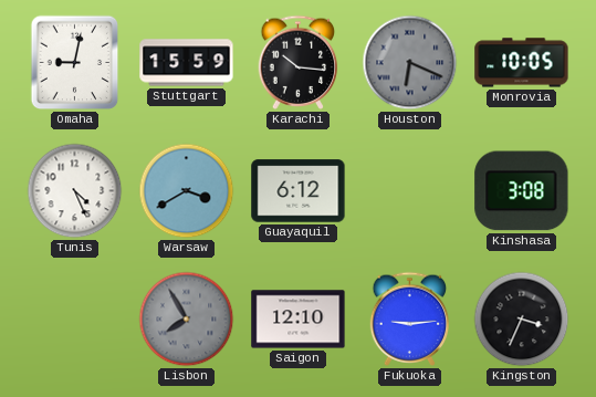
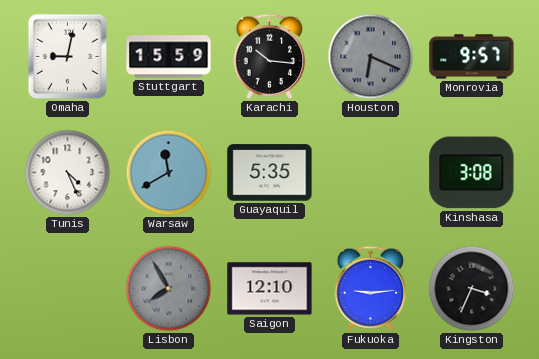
Monrovia: 10:05 -> 9:57
Warsaw: 3:40 -> 11:40
Guayaquil: 6:12 -> 5:35
